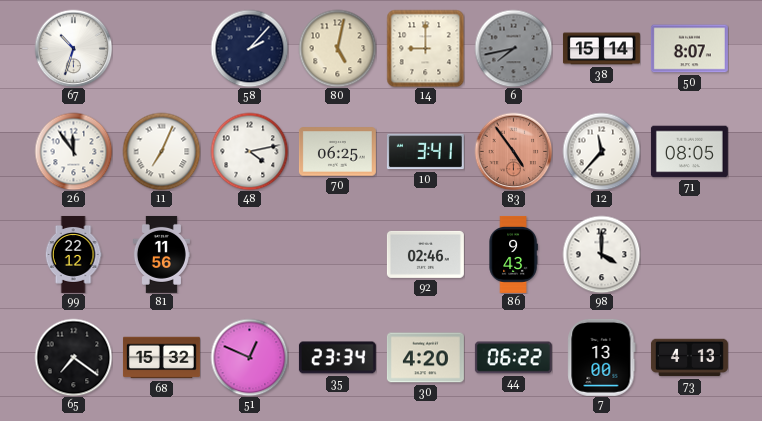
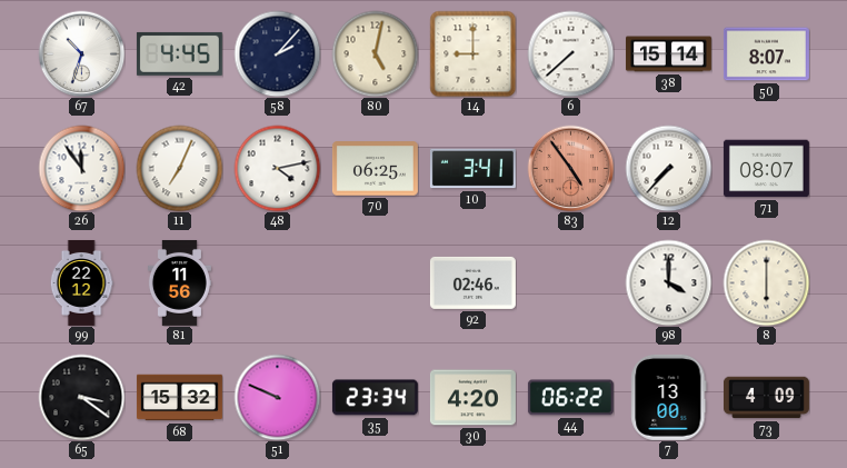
42: none -> 4:45
6: 7:43 -> 7:38
6 dial: grey -> white
12: 11:37 -> 7:37
71: 08:05 -> 08:07
86: 9:43 -> none
8: none -> 6:00
65: 7:21 -> 3:21
51: 12:49 -> 9:49
73: 4:13 -> 4:09
